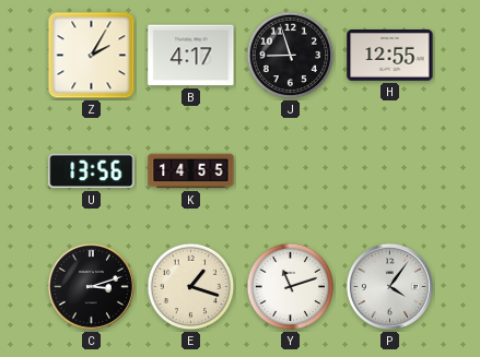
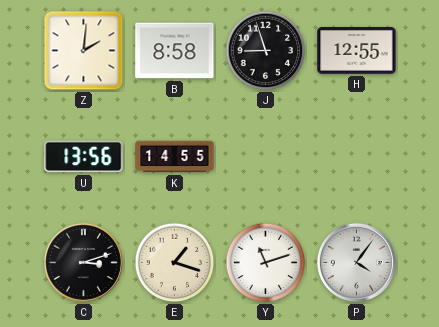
Z: 2:05 -> 2:01
B: 4:17 -> 8:58
